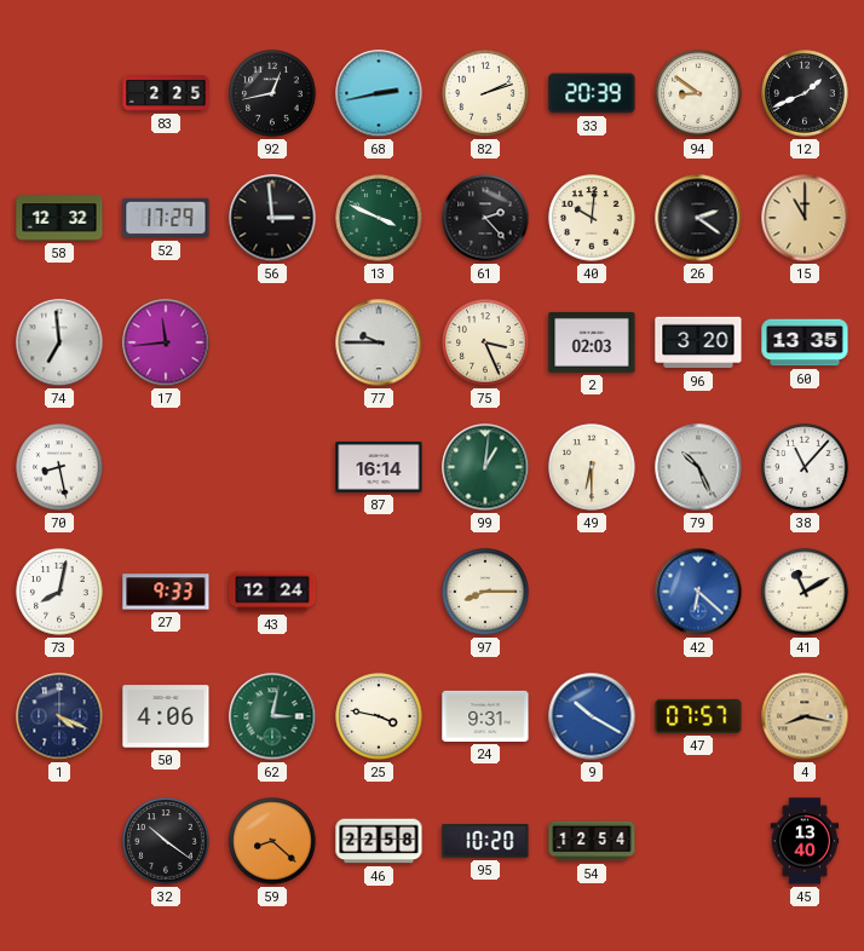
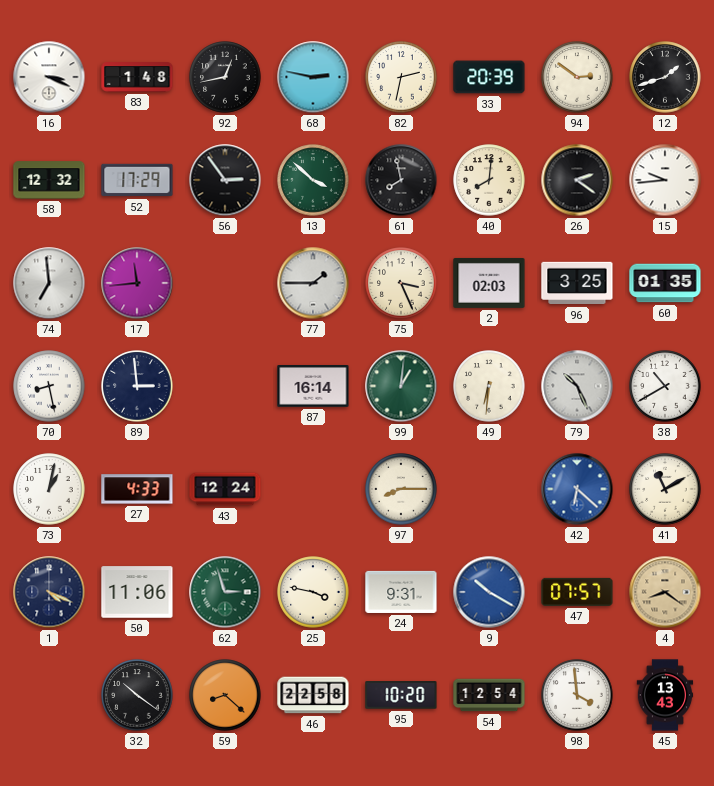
16: none -> 3:19
83: 2:25 -> 1:48
68: 2:43 -> 2:47
82: 2:12 -> 2:32
94: 8:51 -> 2:51
12: 1:41 -> 1:42
56: 2:59 -> 2:54
13: 3:49 -> 3:52
61: 2:23 -> 7:58
40: 10:01 -> 8:01
15: 11:00 -> 9:44
15 dial: champagne -> white
77: 9:45 -> 1:45
96: 3:20 -> 3:25
60: 13:35 -> 01:35
89: none -> 2:59
49: 6:30 -> 6:31
38: 11:07 -> 10:40
73: 8:02 -> 1:02
27: 9:33 -> 4:33
50: 4:06 -> 11:06
62: 3:02 -> 2:57
4: 8:17 -> 8:21
98: none -> 3:59
45: 13:40 -> 13:43
